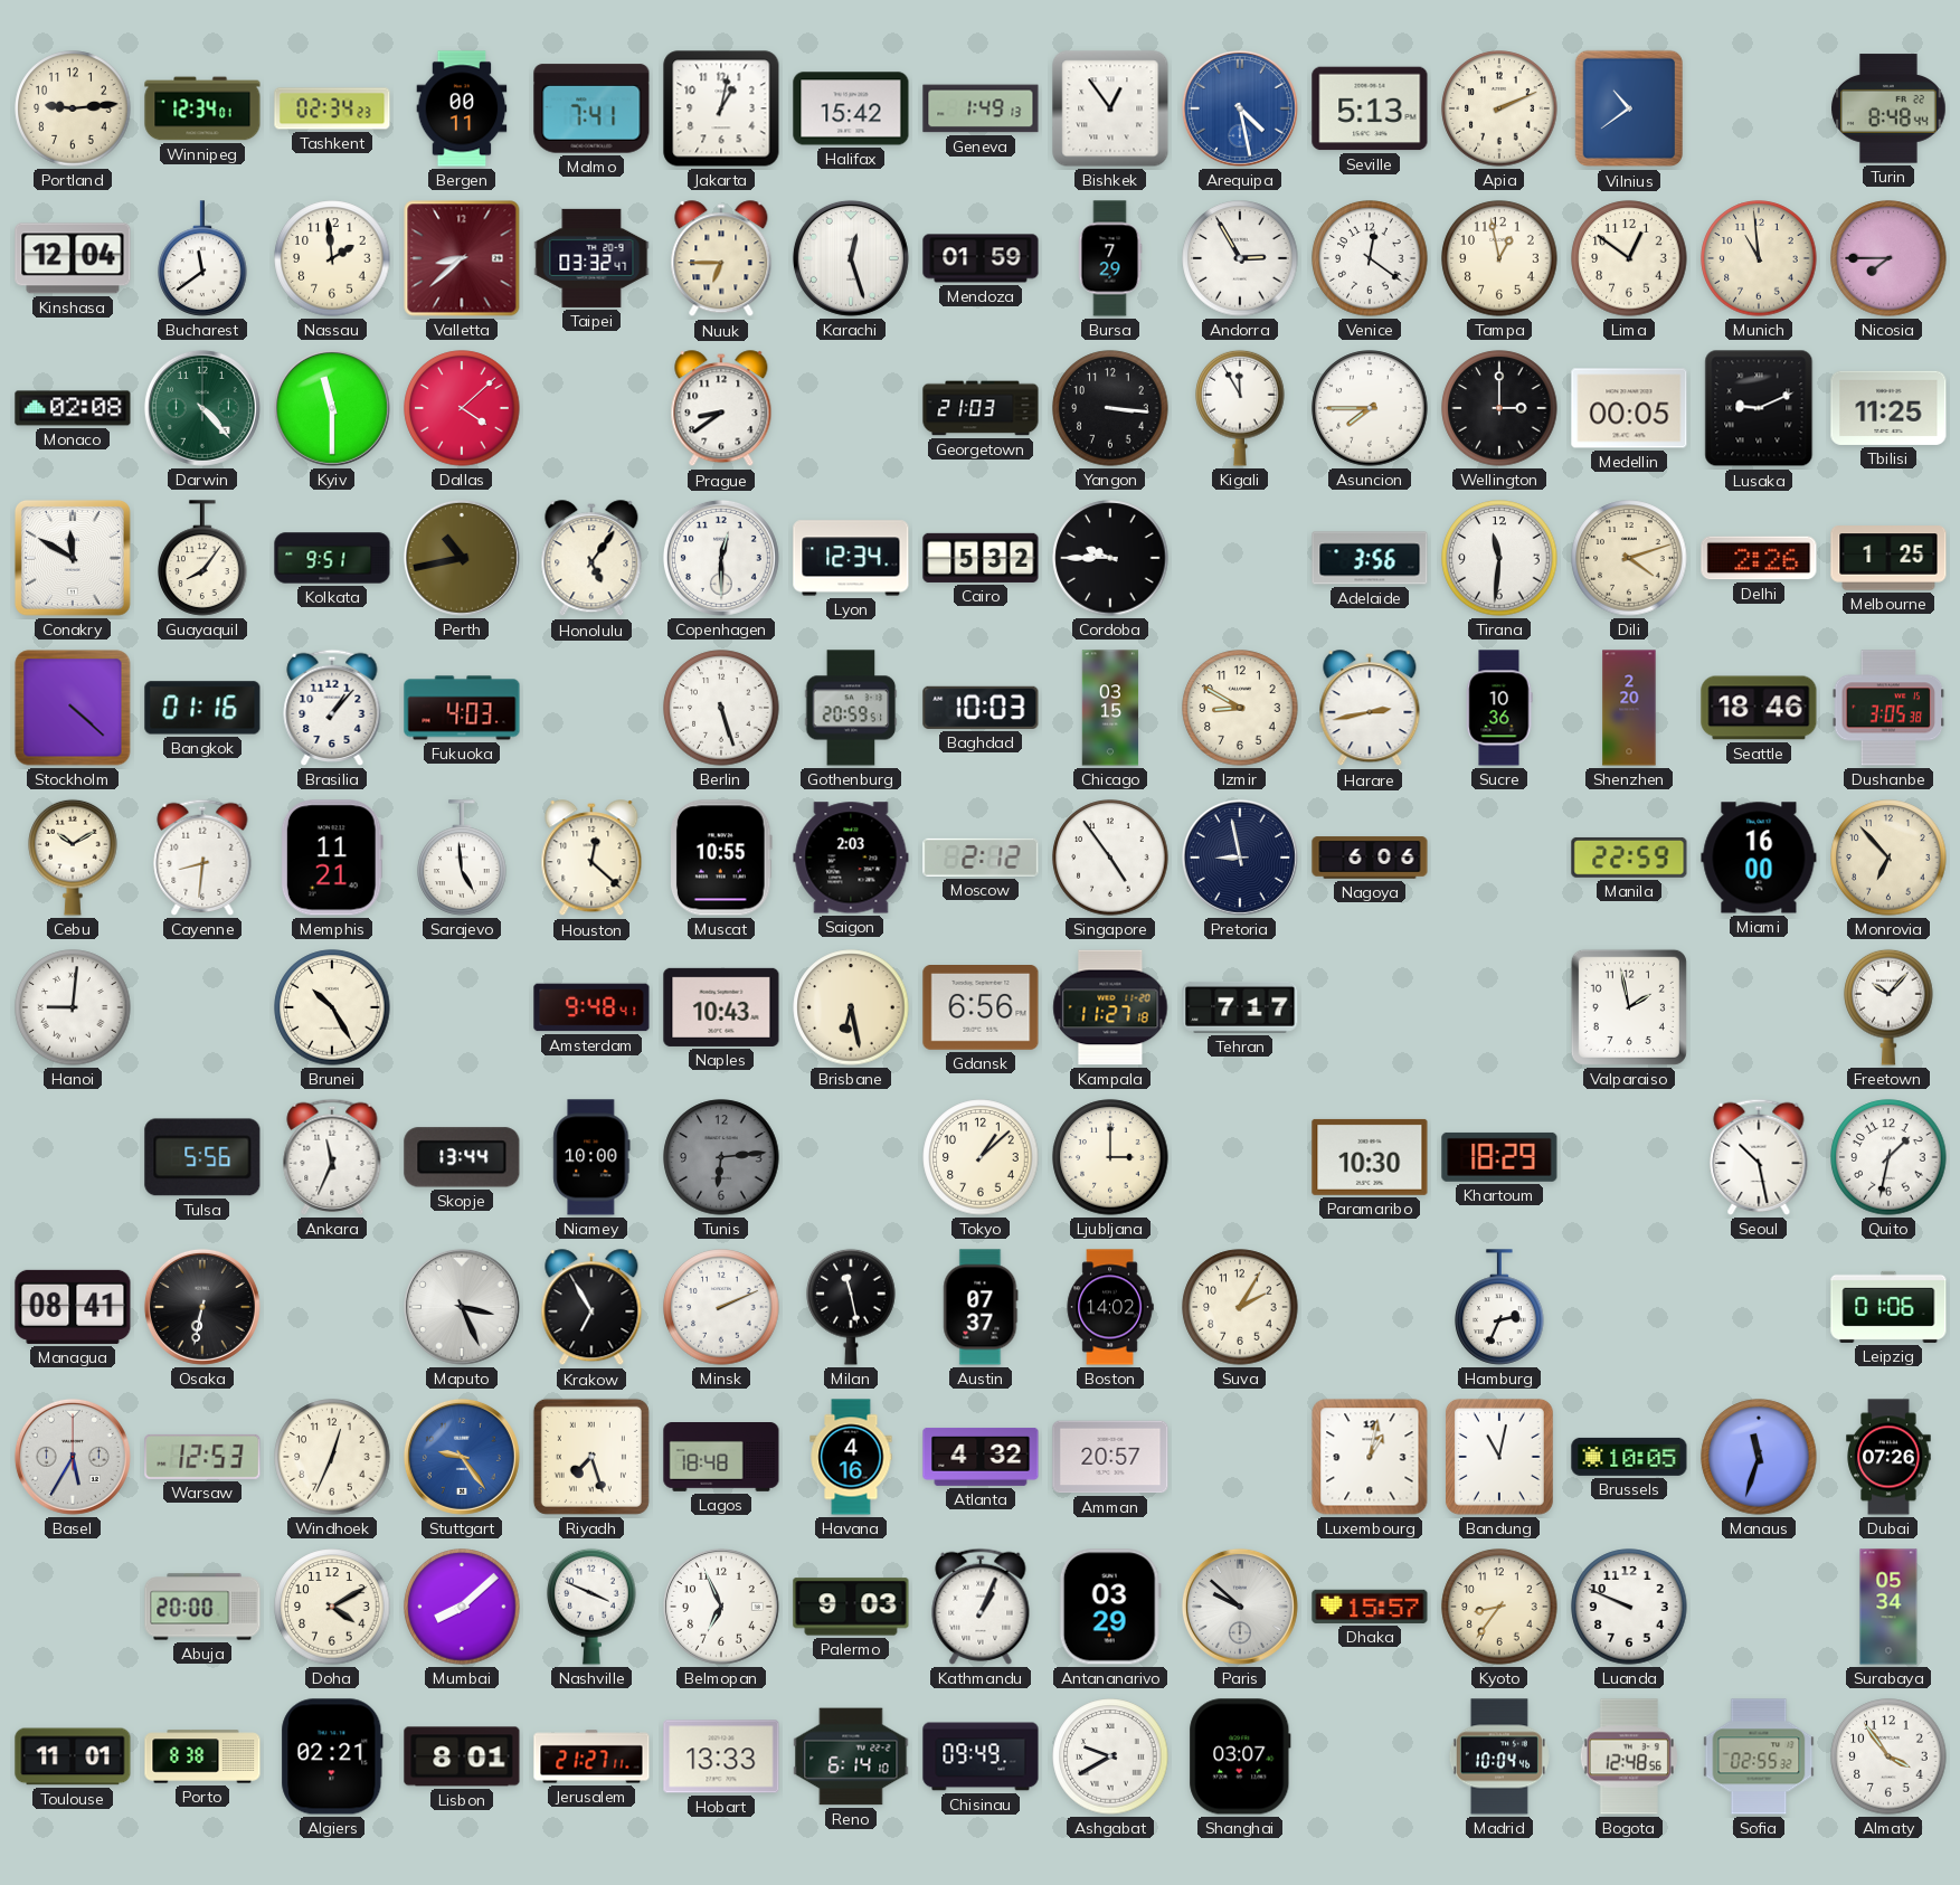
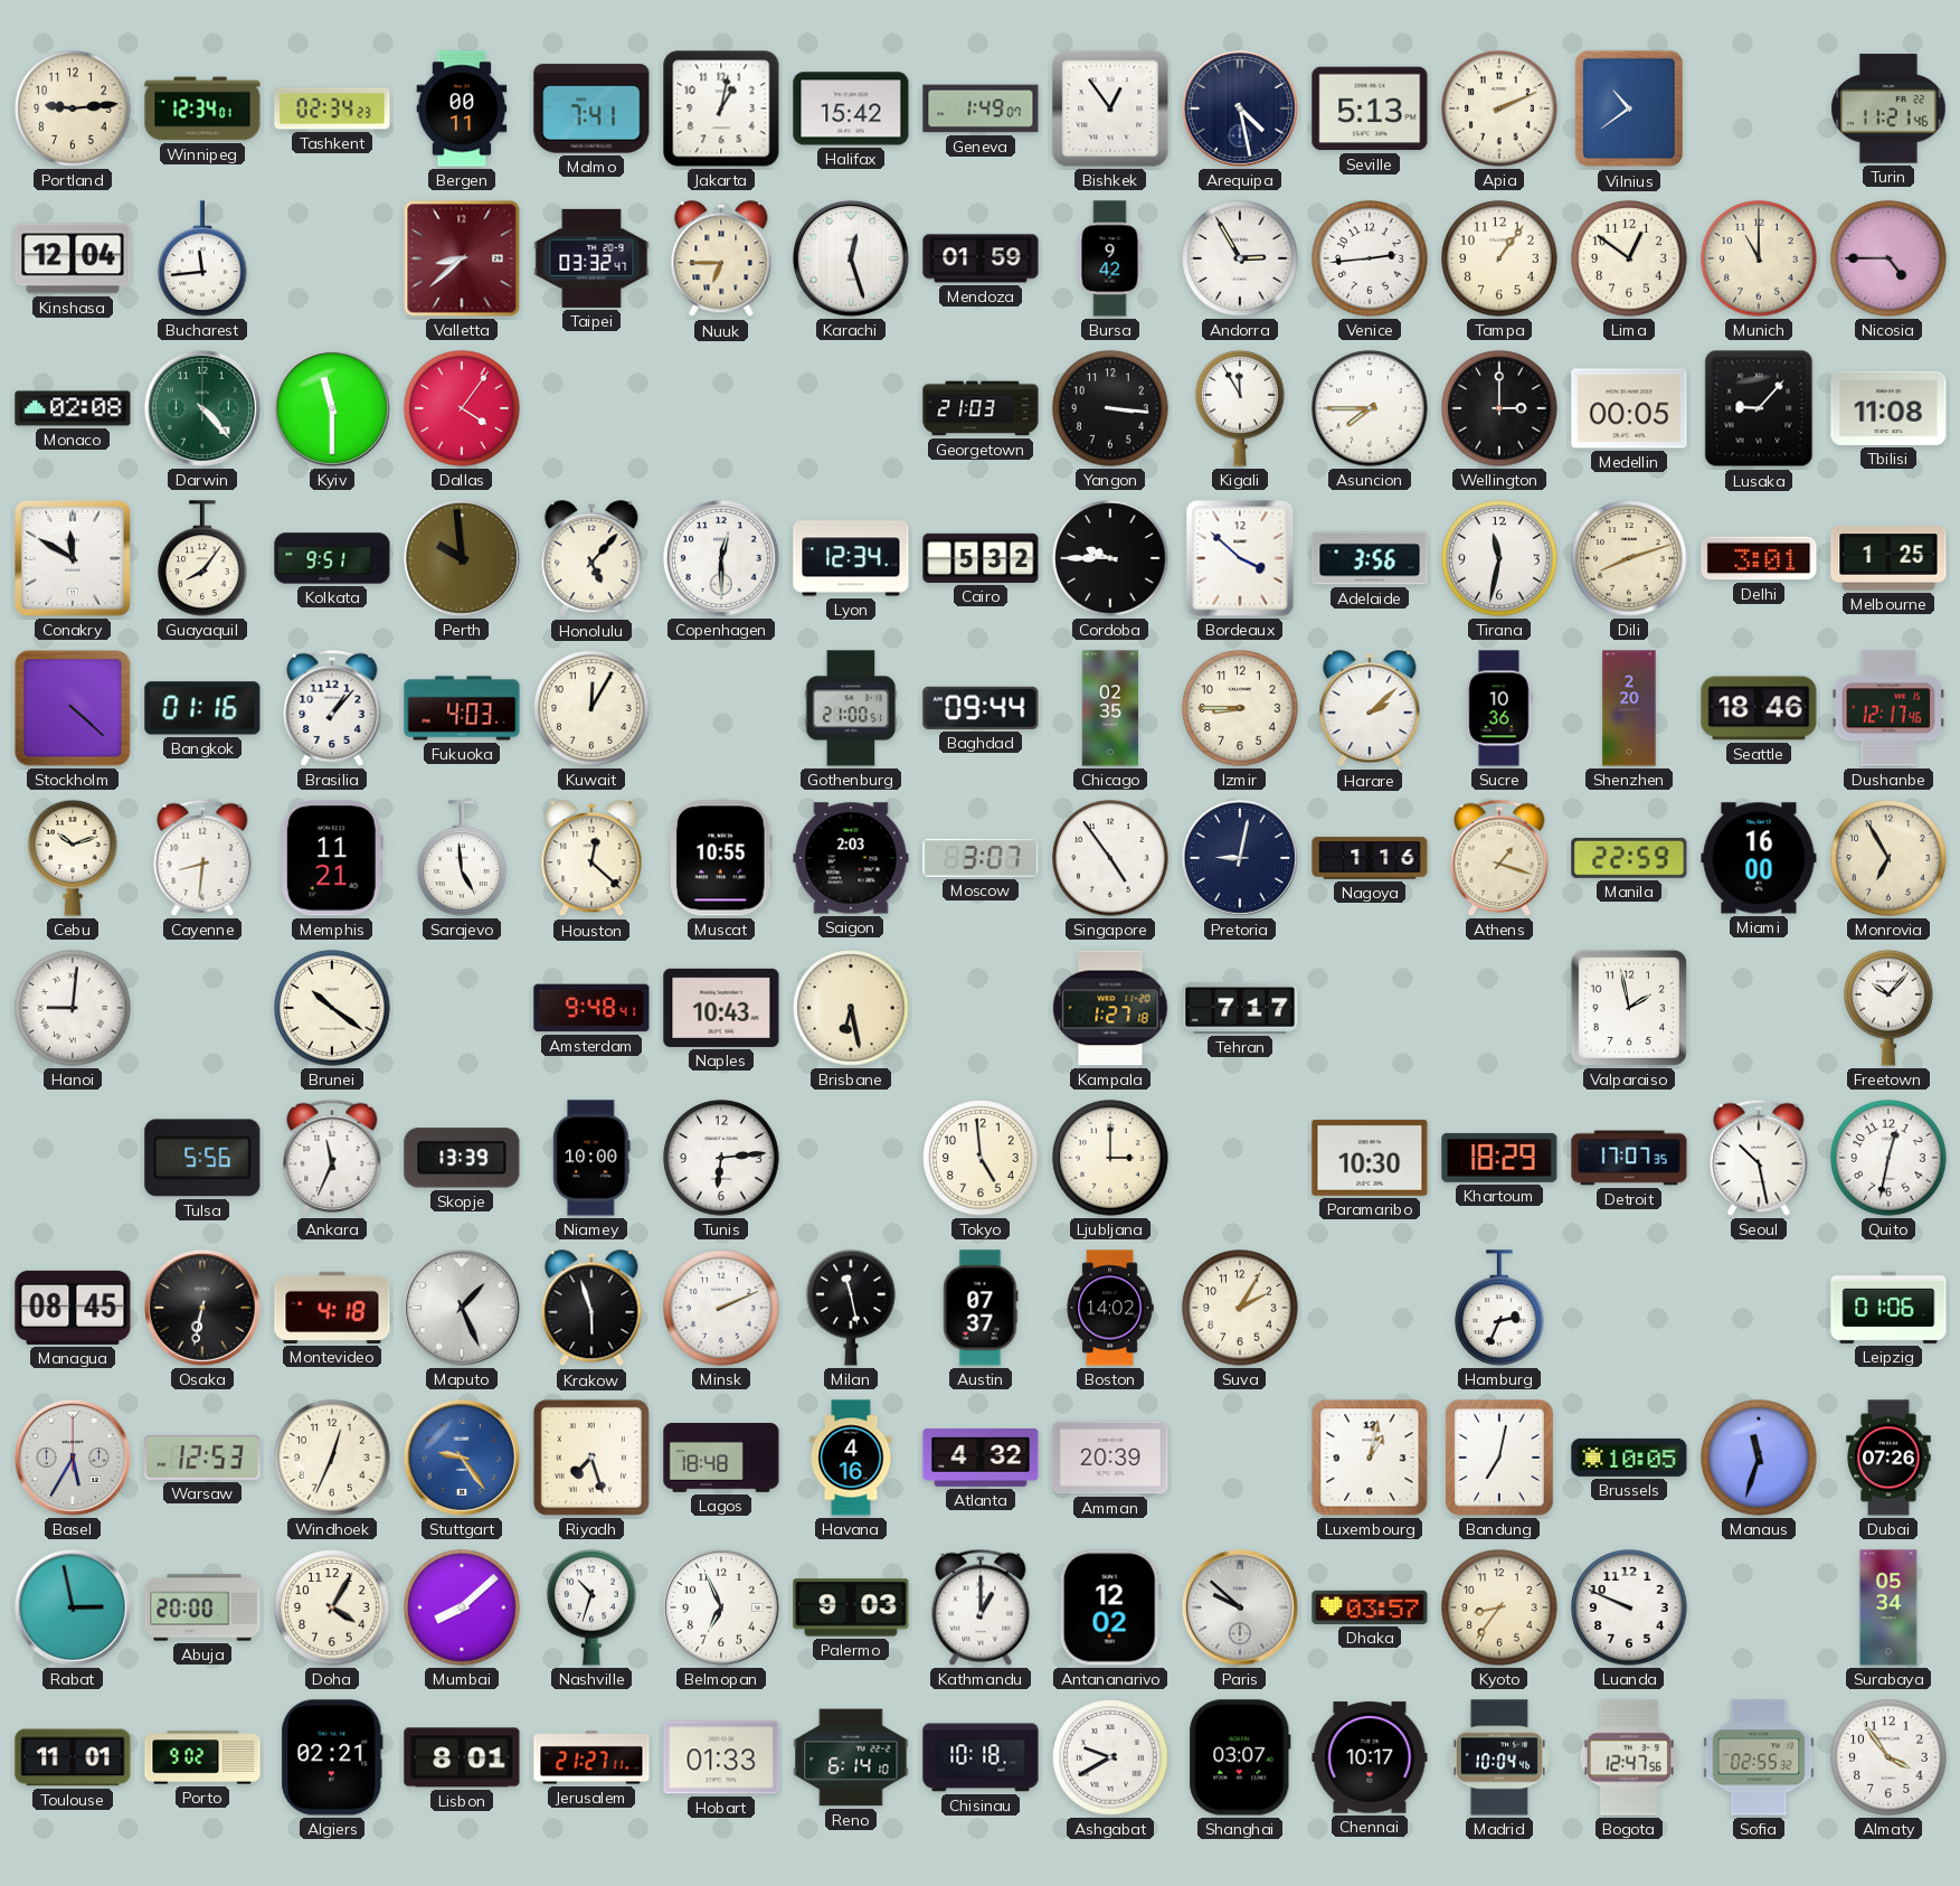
Geneva: 1:49:13 -> 1:49:07
Arequipa dial: blue -> navy
Turin: 8:48 -> 11:21
Bucharest: 11:39 -> 11:44
Nassau: 1:59 -> none
Bursa: 7:29 -> 9:42
Venice: 12:21 -> 2:44
Tampa: 12:58 -> 1:06
Munich: 10:59 -> 11:00
Nicosia: 7:45 -> 4:45
Dallas: 4:08 -> 4:06
Prague: 8:39 -> none
Lusaka: 9:11 -> 9:07
Tbilisi: 11:25 -> 11:08
Perth: 10:43 -> 9:59
Honolulu: 5:06 -> 5:07
Bordeaux: none -> 3:52
Tirana: 11:31 -> 11:32
Dili: 4:12 -> 8:12
Delhi: 2:26 -> 3:01
Kuwait: none -> 12:05
Berlin: 5:27 -> none
Gothenburg: 20:59 -> 21:00
Baghdad: 10:03 -> 09:44
Chicago: 03:15 -> 02:35
Izmir: 8:50 -> 8:45
Harare: 2:43 -> 2:08
Dushanbe: 3:05 -> 12:17
Cebu: 10:10 -> 10:12
Moscow: 2:12 -> 3:07
Pretoria: 8:58 -> 9:02
Nagoya: 6:06 -> 1:16
Athens: none -> 1:18
Monrovia: 6:53 -> 6:55
Brunei: 10:25 -> 10:21
Gdansk: 6:56 -> none
Kampala: 11:27 -> 1:27
Skopje: 13:44 -> 13:39
Tunis dial: grey -> white
Tokyo: 1:08 -> 4:59
Detroit: none -> 17:07
Quito: 1:32 -> 12:32
Managua: 08:41 -> 08:45
Montevideo: none -> 4:18
Maputo: 3:26 -> 1:26
Krakow: 6:55 -> 5:57
Amman: 20:57 -> 20:39
Bandung: 11:02 -> 7:02
Rabat: none -> 2:58
Doha: 4:10 -> 4:05
Nashville: 3:49 -> 10:33
Kathmandu: 1:04 -> 1:00
Antananarivo: 03:29 -> 12:02
Dhaka: 15:57 -> 03:57
Porto: 8:38 -> 9:02
Hobart: 13:33 -> 01:33
Chisinau: 09:49 -> 10:18
Chennai: none -> 10:17
Bogota: 12:48 -> 12:47
